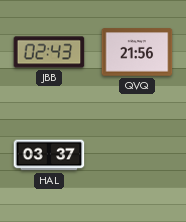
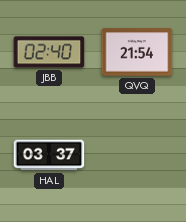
JBB: 02:43 -> 02:40
QVQ: 21:56 -> 21:54
